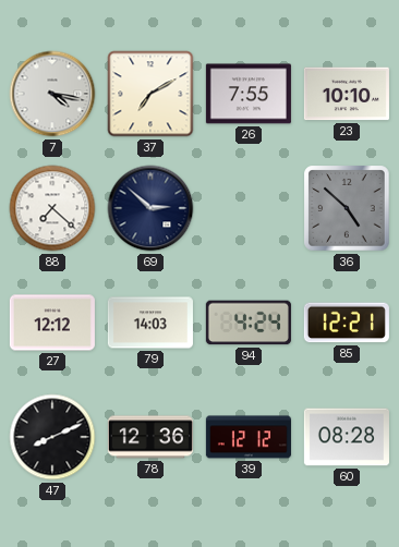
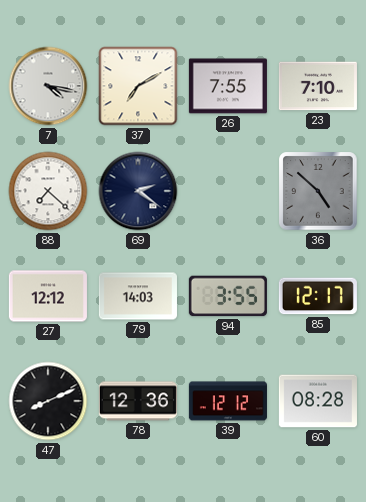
23: 10:10 -> 7:10
69: 2:52 -> 2:21
94: 4:24 -> 3:55
85: 12:21 -> 12:17
